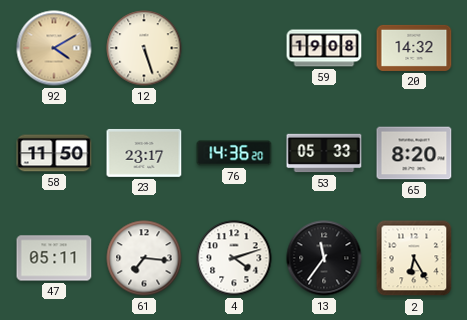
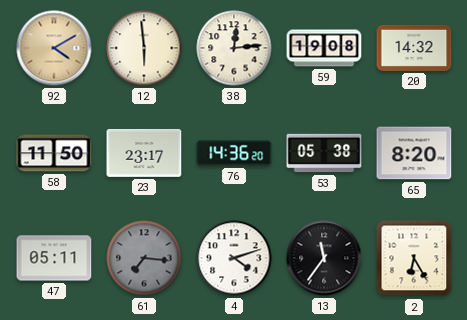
12: 5:27 -> 5:59
38: none -> 12:14
53: 05:33 -> 05:38
61 dial: white -> grey
